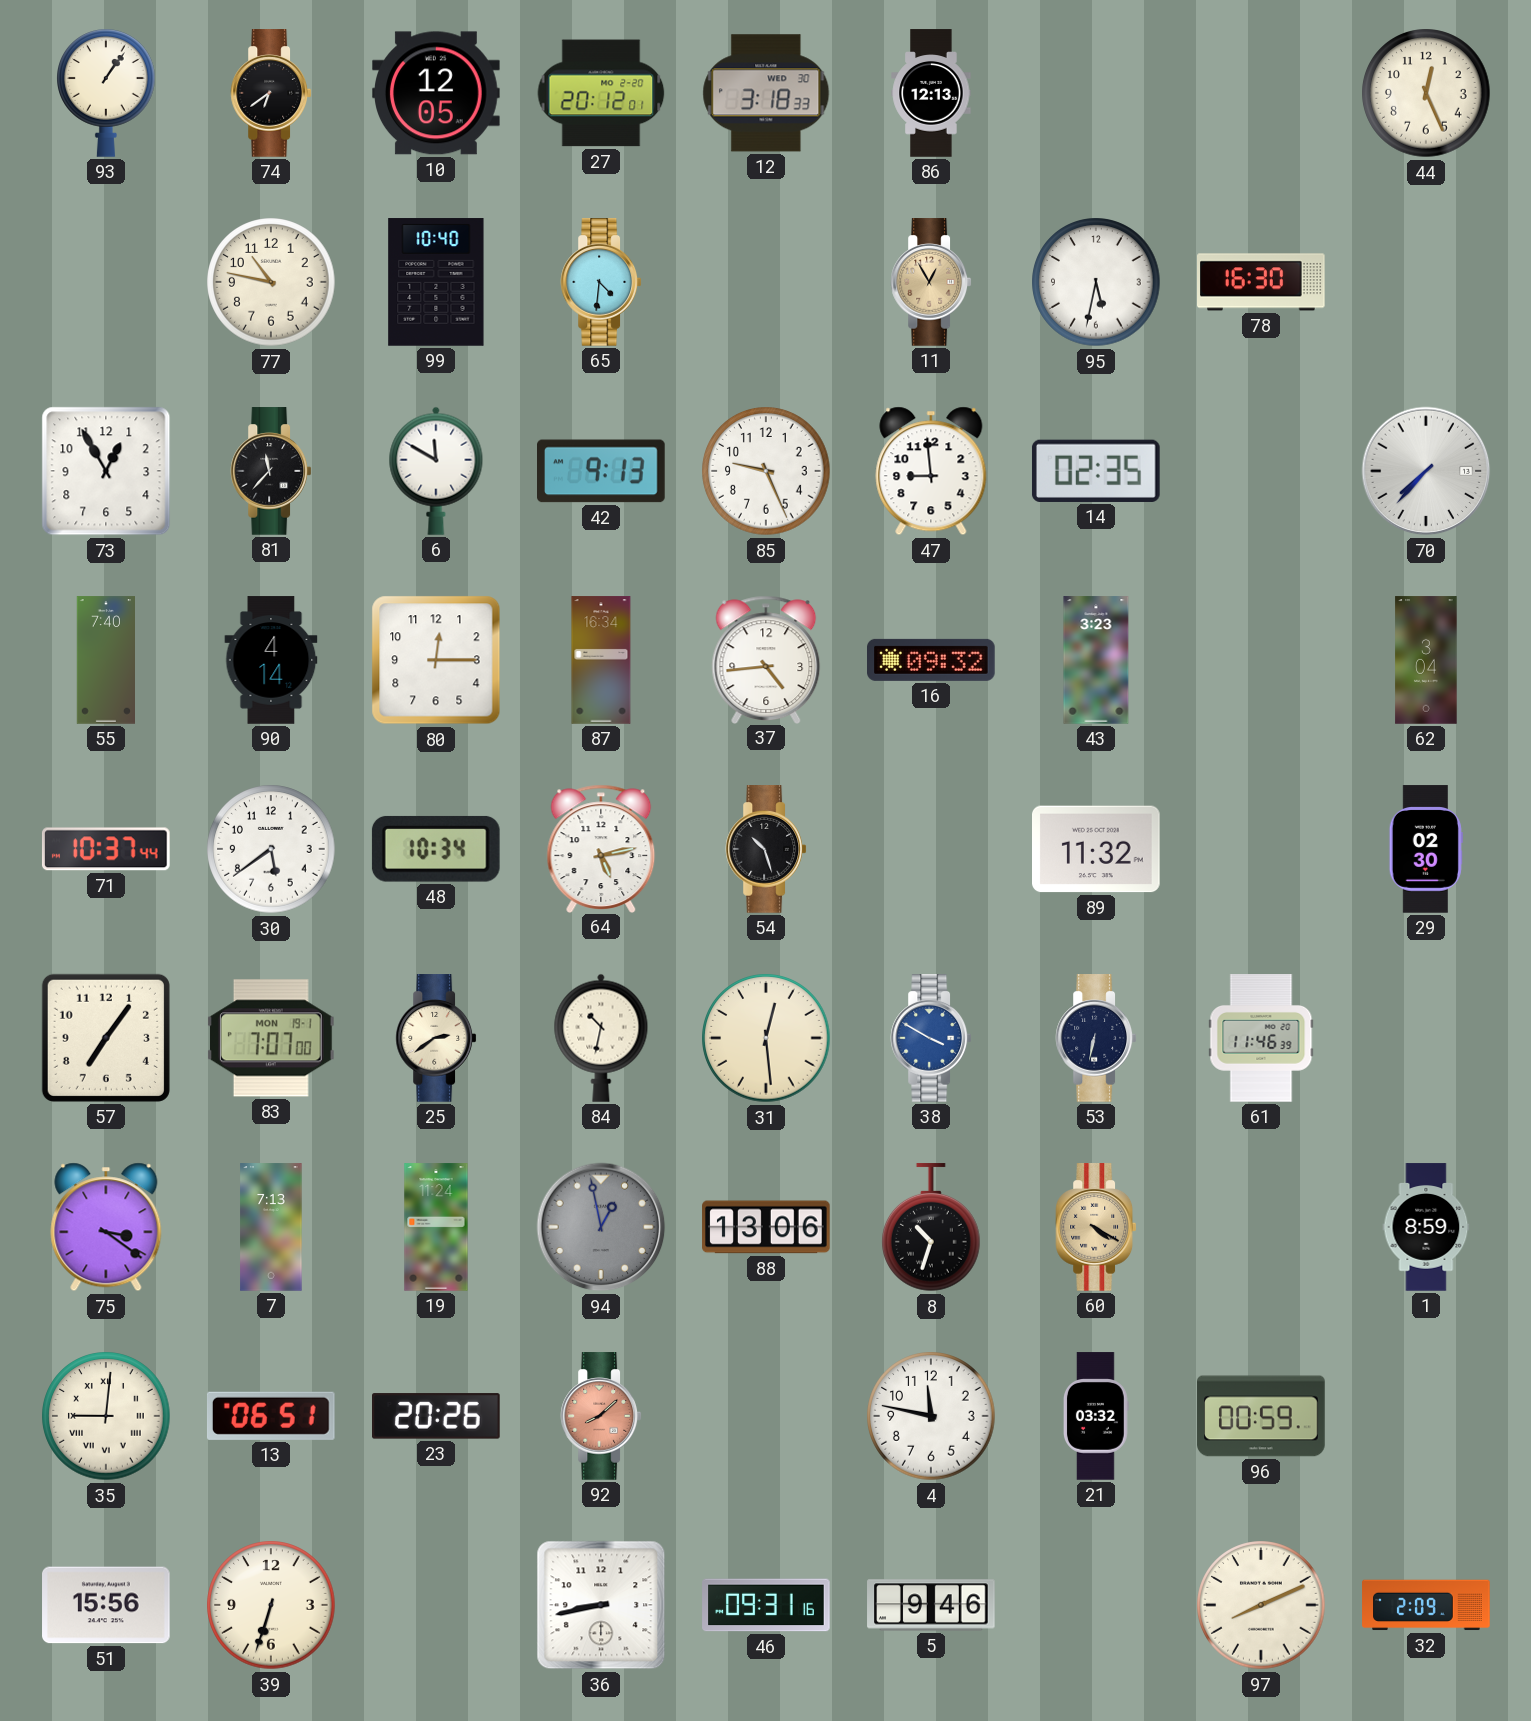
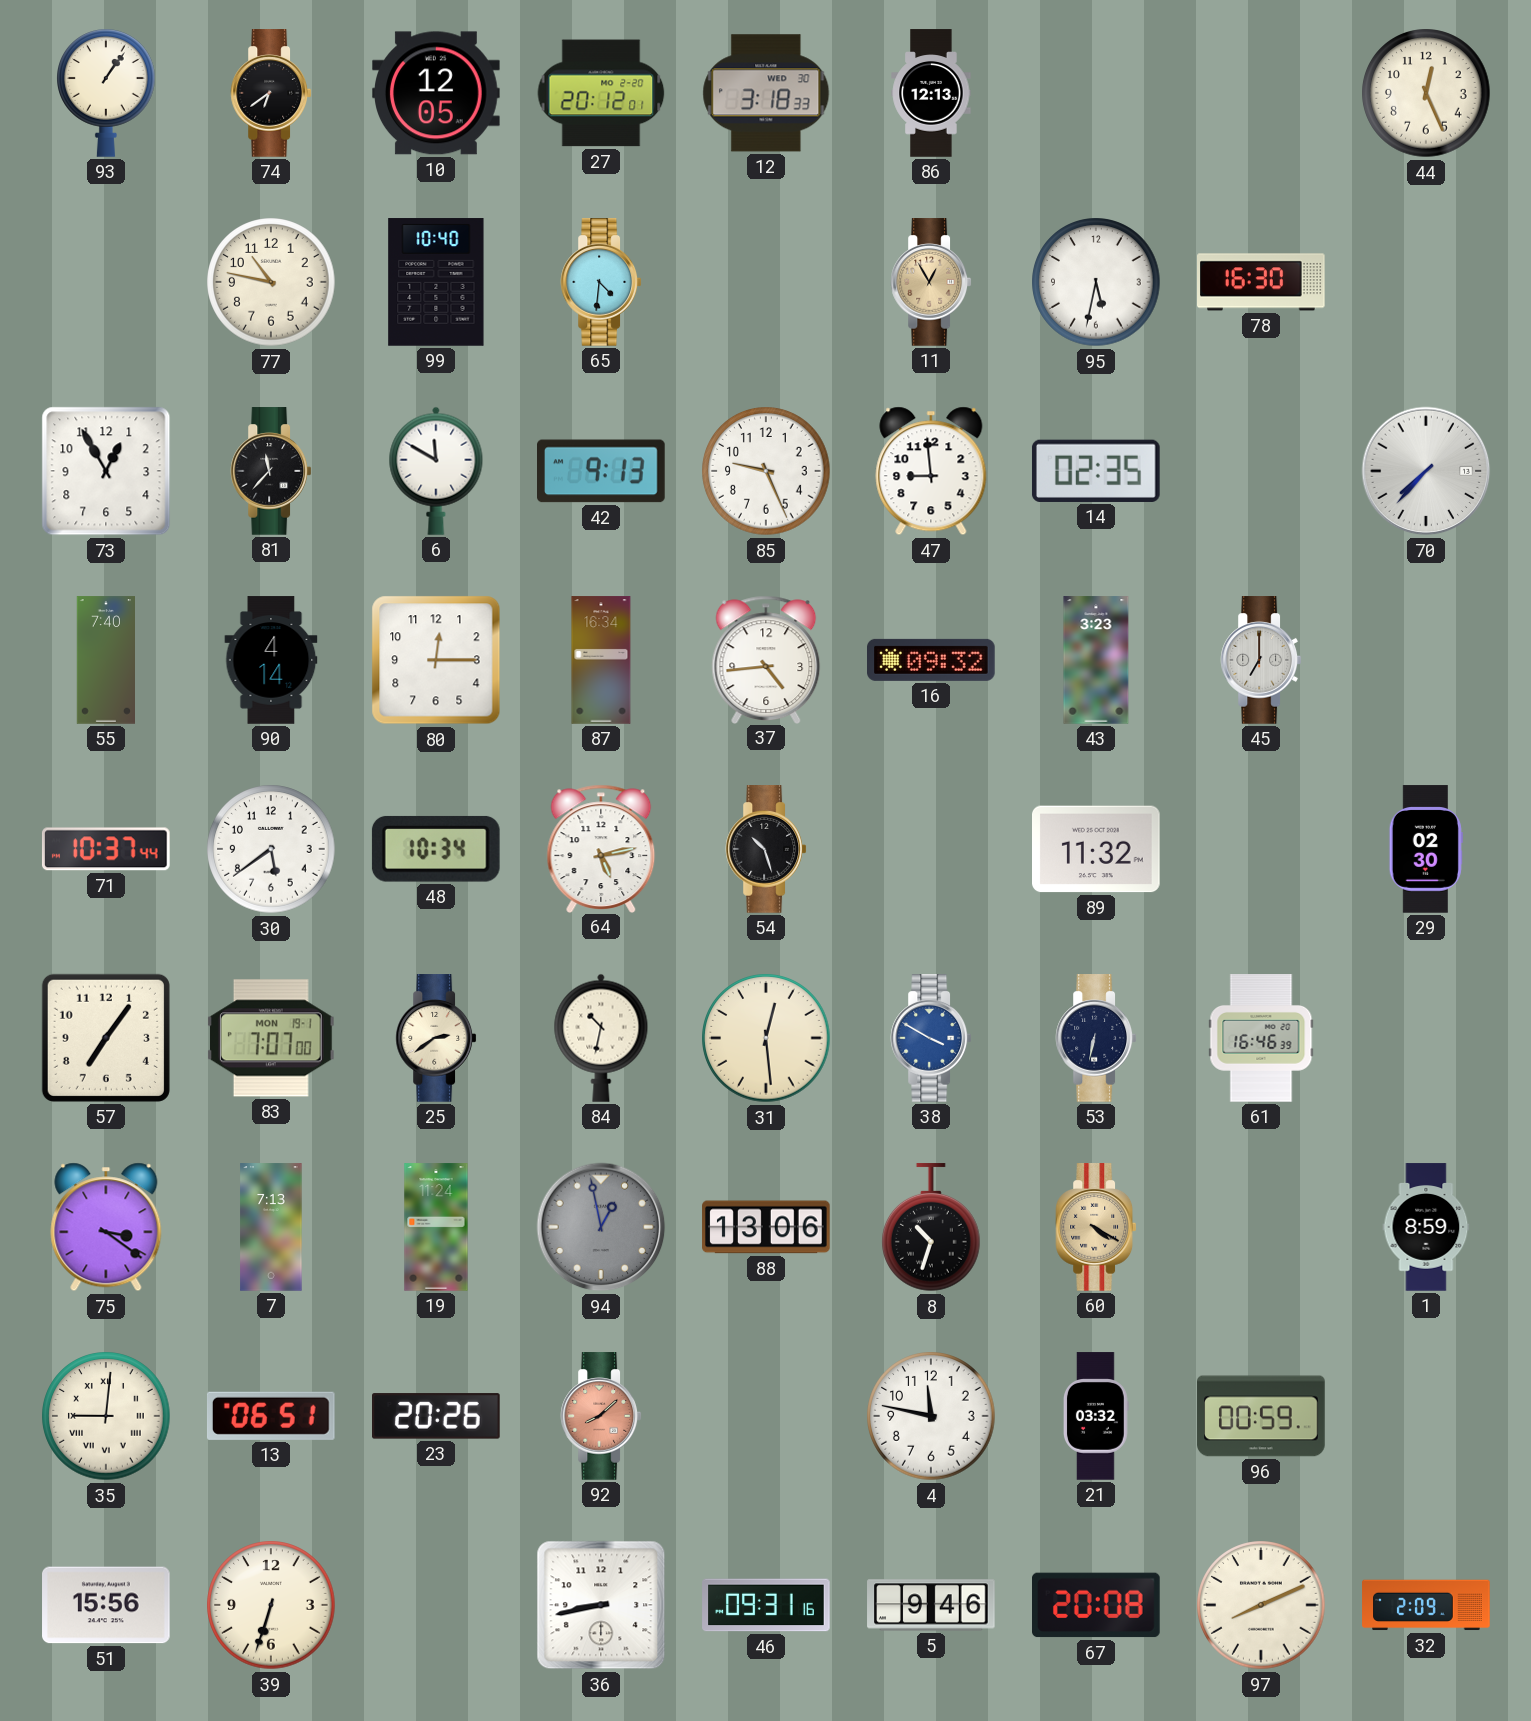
45: none -> 7:00
62: 3:04 -> none
61: 11:46 -> 16:46
67: none -> 20:08
